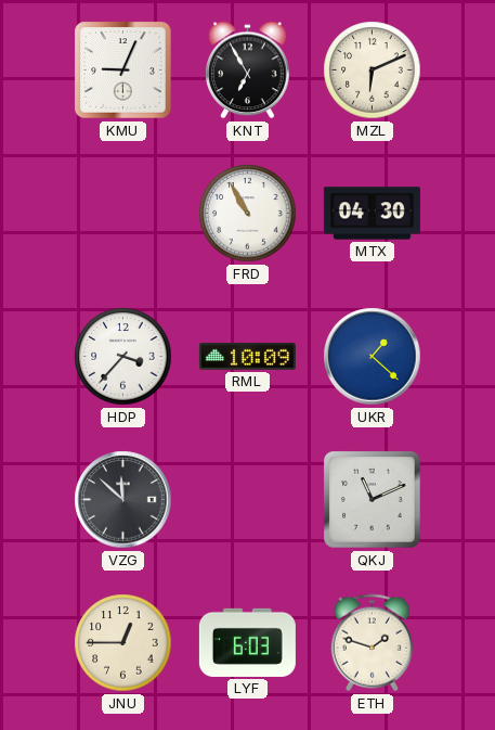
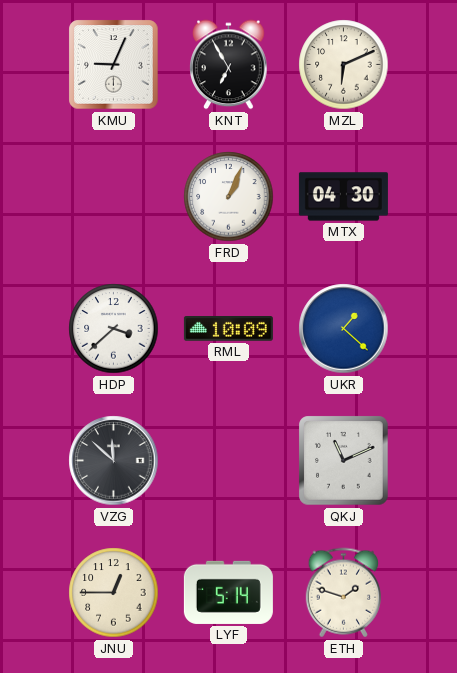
FRD: 10:55 -> 1:04
HDP: 3:37 -> 3:38
LYF: 6:03 -> 5:14
